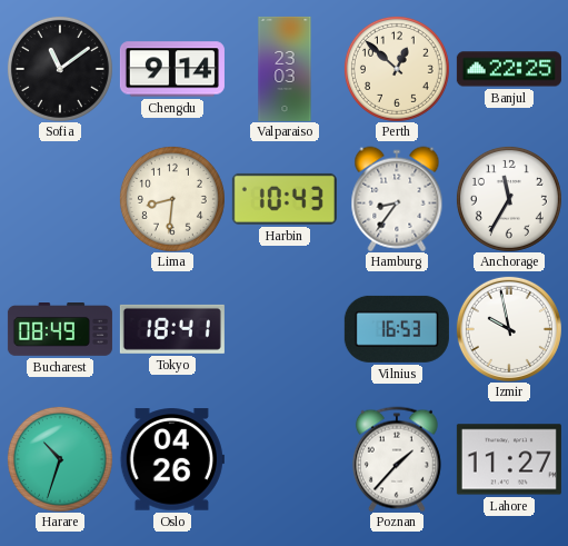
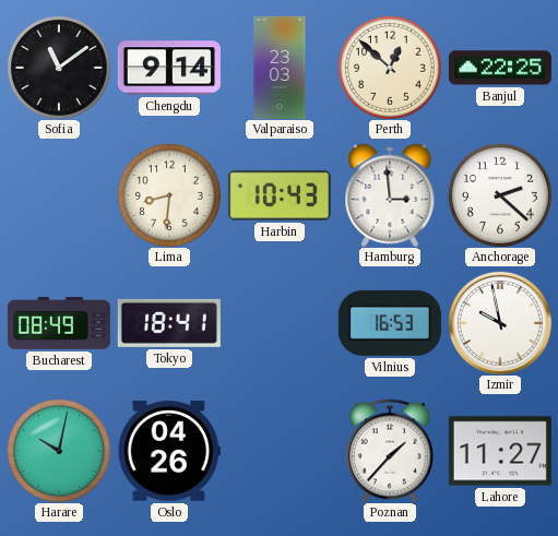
Hamburg: 8:36 -> 2:59
Anchorage: 11:35 -> 2:22
Harare: 10:33 -> 10:02
